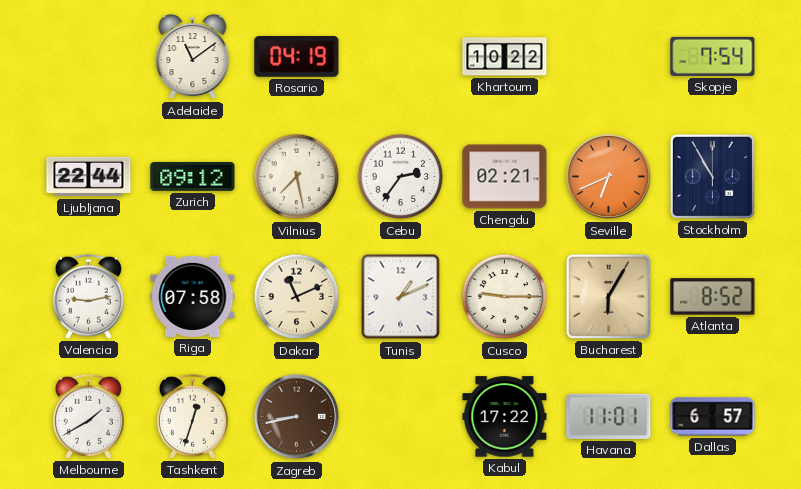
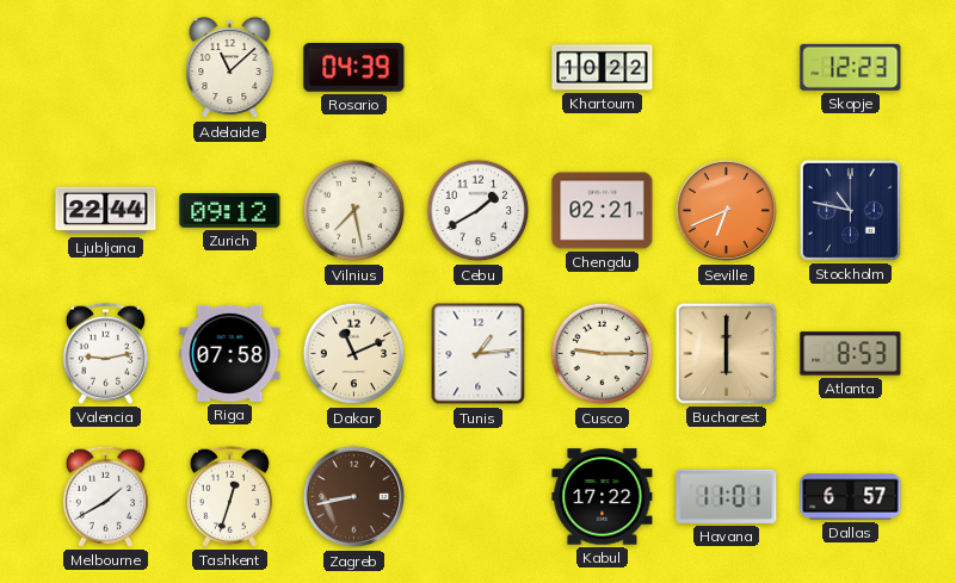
Adelaide: 11:09 -> 11:08
Rosario: 04:19 -> 04:39
Skopje: 7:54 -> 12:23
Cebu: 2:36 -> 1:40
Stockholm: 10:55 -> 10:47
Tunis: 1:11 -> 1:14
Bucharest: 6:05 -> 6:00
Atlanta: 8:52 -> 8:53
